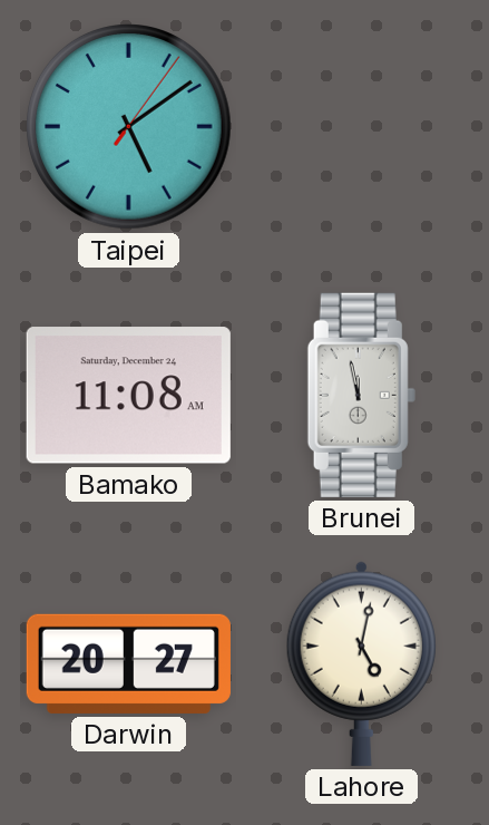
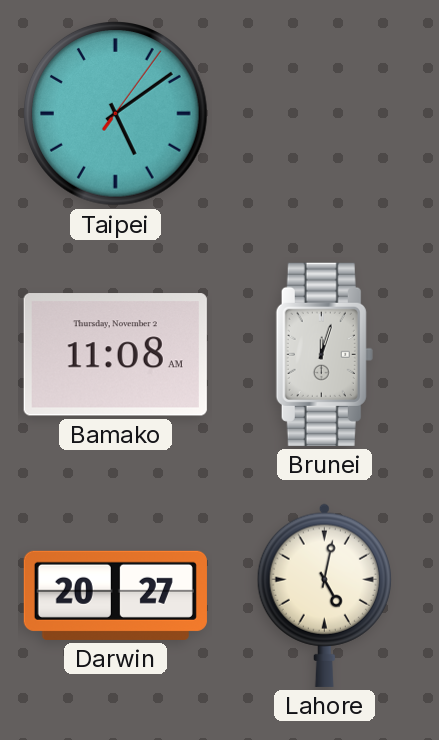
Bamako date: Saturday, December 24 -> Thursday, November 2
Brunei: 11:58 -> 12:03
